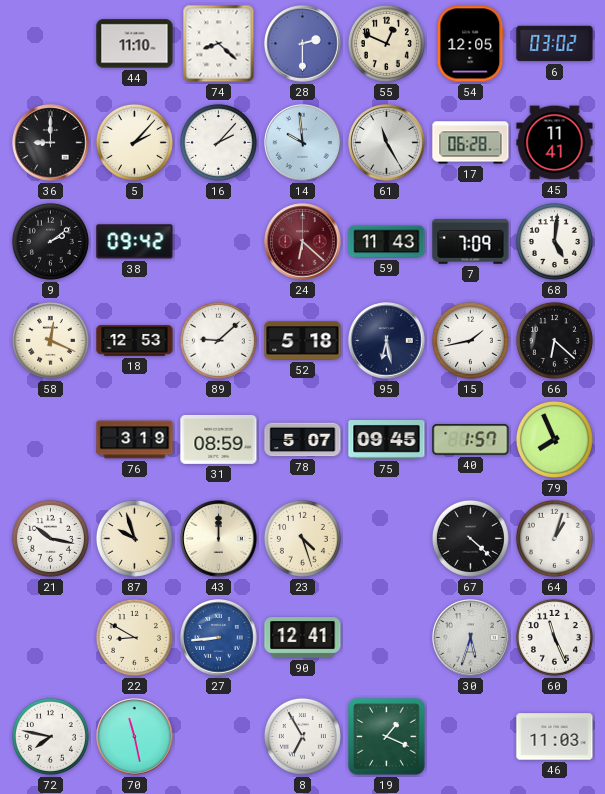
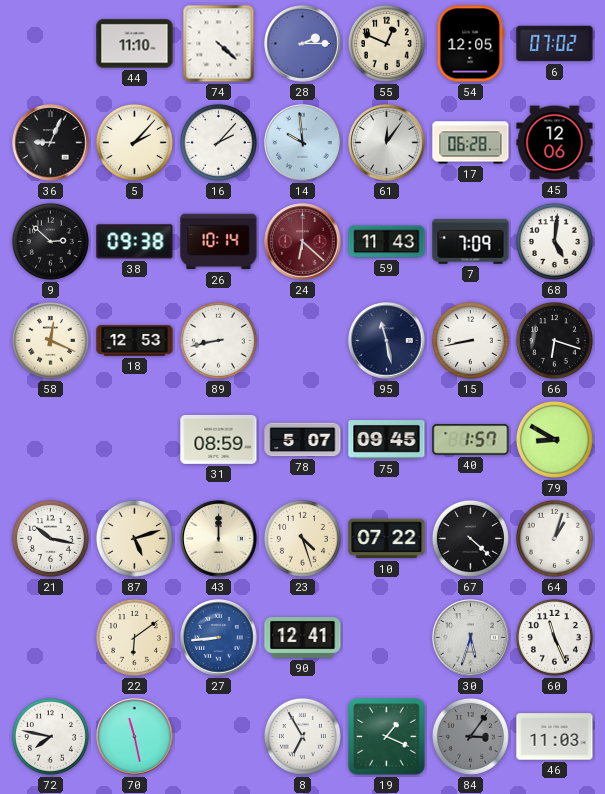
74: 8:22 -> 4:22
28: 2:30 -> 2:15
6: 03:02 -> 07:02
36: 9:00 -> 9:04
61: 11:25 -> 12:06
45: 11:41 -> 12:06
9: 2:09 -> 2:52
38: 09:42 -> 09:38
26: none -> 10:14
89: 9:08 -> 8:43
52: 5:18 -> none
95: 6:28 -> 11:28
15: 1:43 -> 8:43
66: 6:22 -> 6:18
76: 3:19 -> none
79: 7:56 -> 8:50
87: 9:57 -> 5:12
10: none -> 07:22
22: 8:50 -> 6:09
84: none -> 3:06
